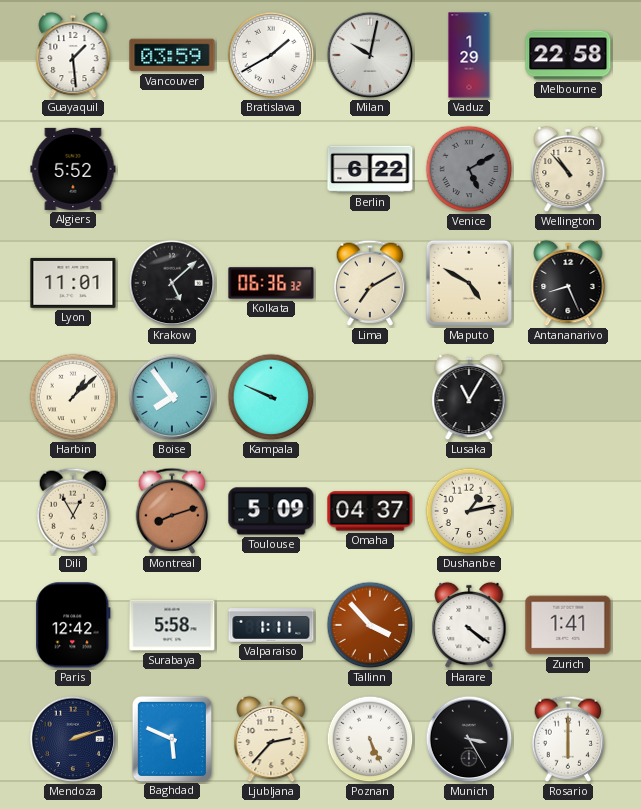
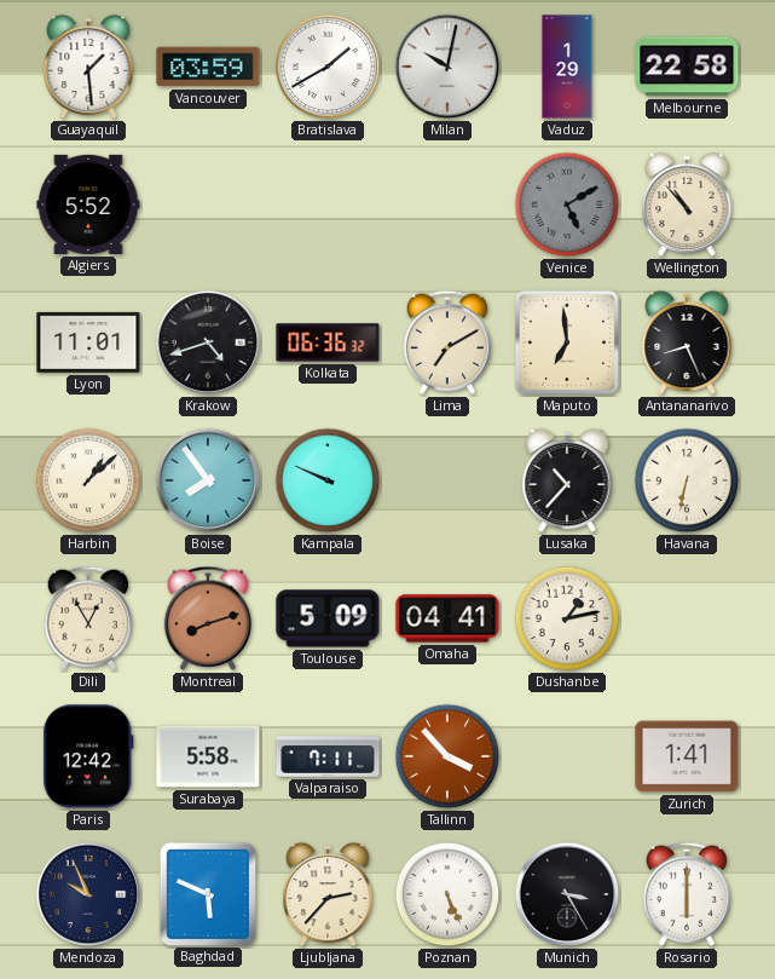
Berlin: 6:22 -> none
Krakow: 5:08 -> 4:42
Maputo: 4:50 -> 6:59
Lusaka: 11:05 -> 10:37
Havana: none -> 6:32
Omaha: 04:37 -> 04:41
Valparaiso: 1:11 -> 7:11
Harare: 4:21 -> none
Mendoza: 2:12 -> 9:56
